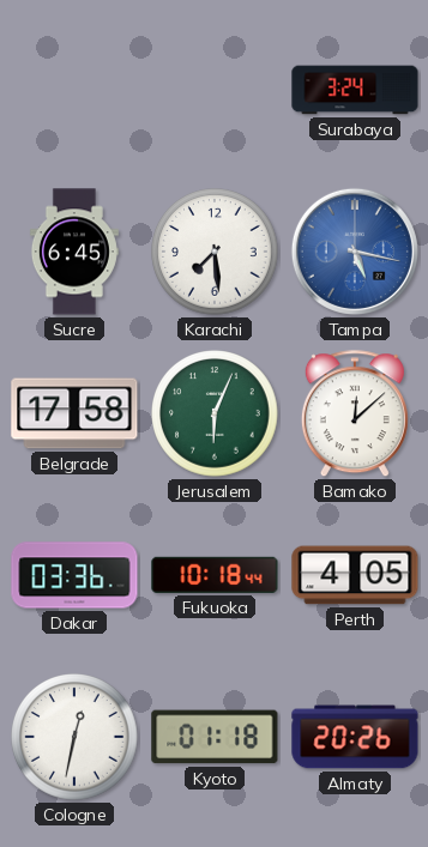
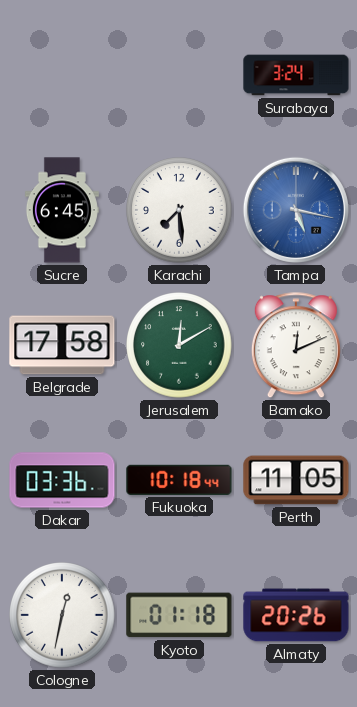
Jerusalem: 6:04 -> 12:10
Bamako: 12:08 -> 12:11
Perth: 4:05 -> 11:05
